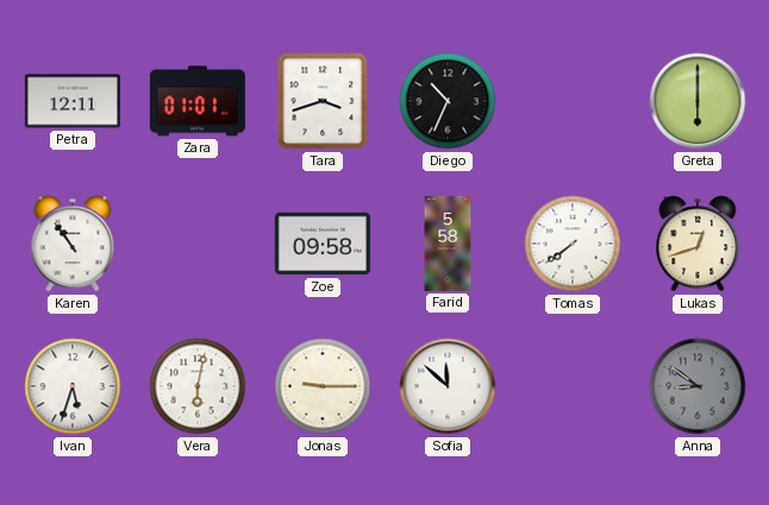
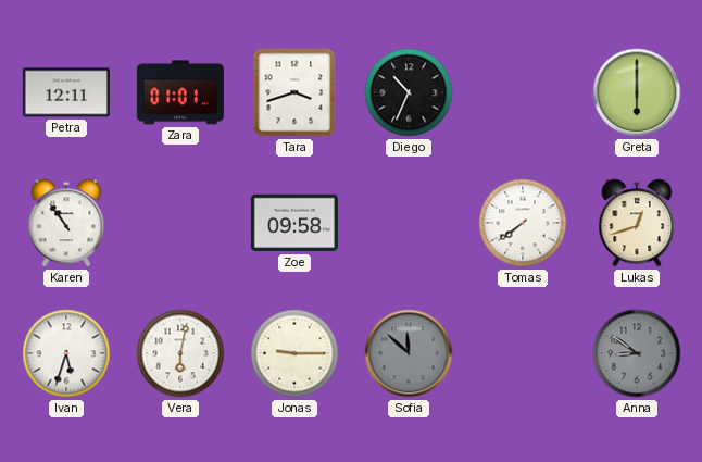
Farid: 5:58 -> none
Sofia dial: white -> grey
